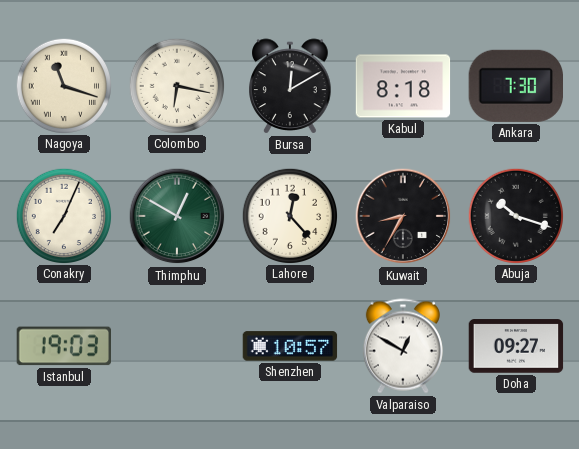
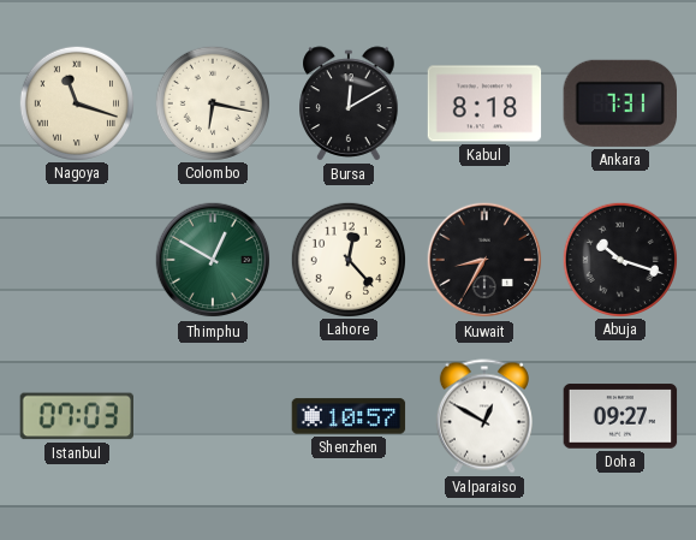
Ankara: 7:30 -> 7:31
Conakry: 7:04 -> none
Istanbul: 19:03 -> 07:03
